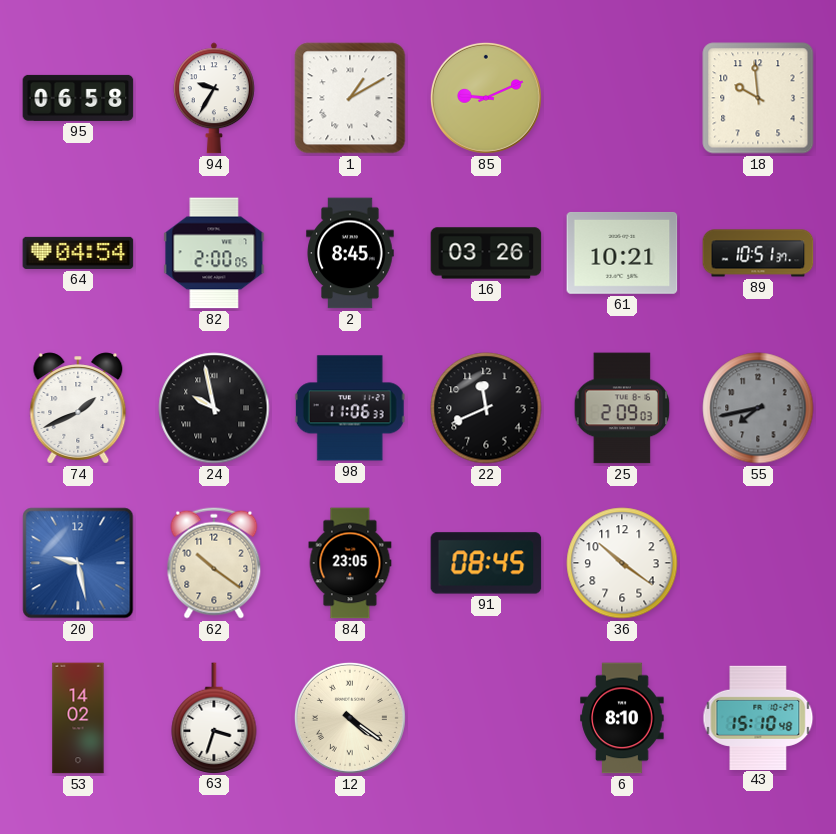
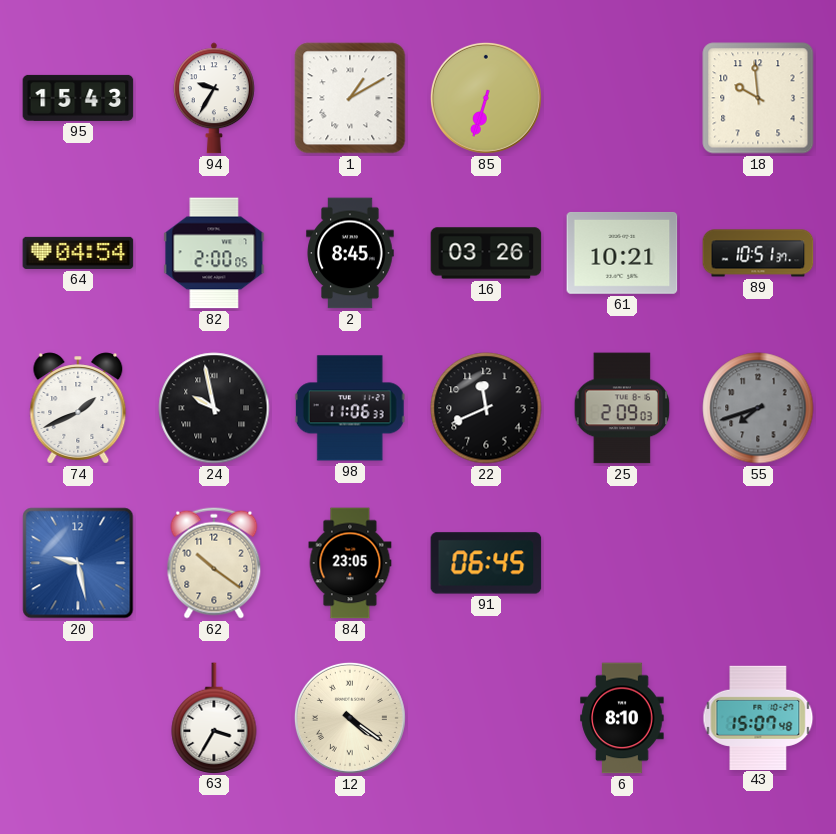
95: 06:58 -> 15:43
85: 9:11 -> 6:33
55: 7:43 -> 7:42
91: 08:45 -> 06:45
36: 10:21 -> none
53: 14:02 -> none
63: 3:33 -> 3:35
43: 15:10 -> 15:07
